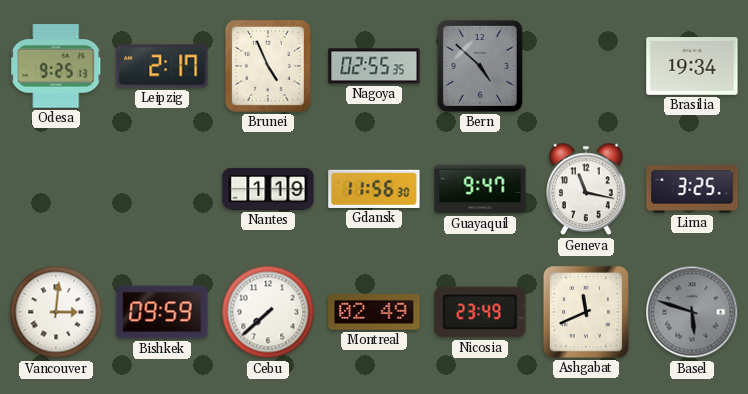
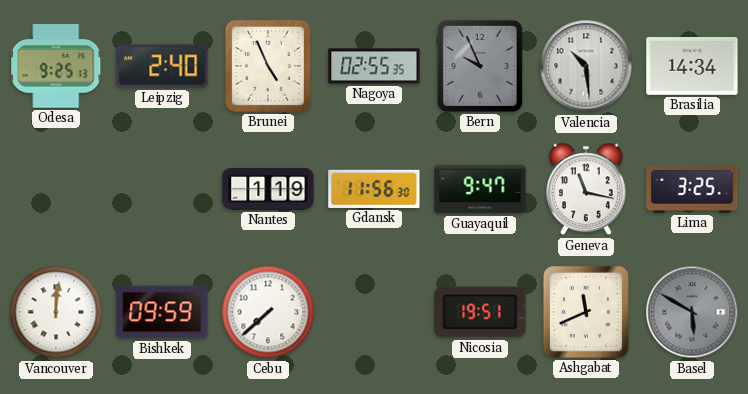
Leipzig: 2:17 -> 2:40
Bern: 4:52 -> 9:56
Valencia: none -> 10:29
Brasilia: 19:34 -> 14:34
Vancouver: 3:01 -> 12:01
Montreal: 02:49 -> none
Nicosia: 23:49 -> 19:51
Basel: 5:48 -> 5:50
